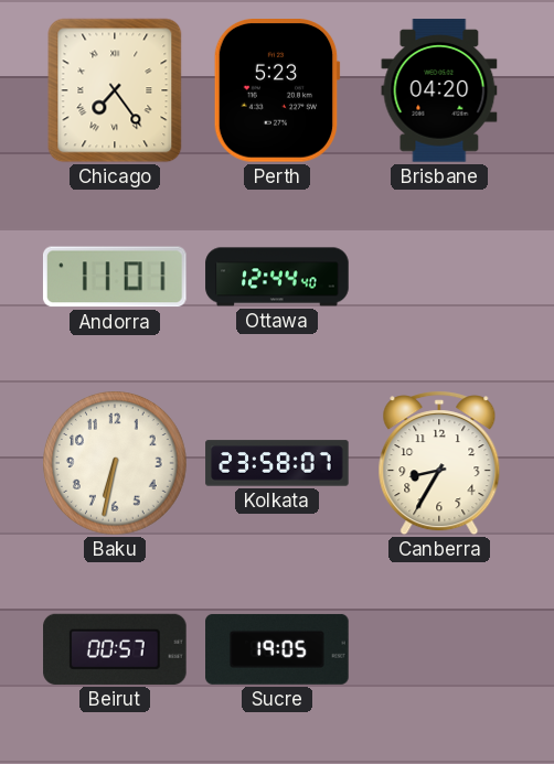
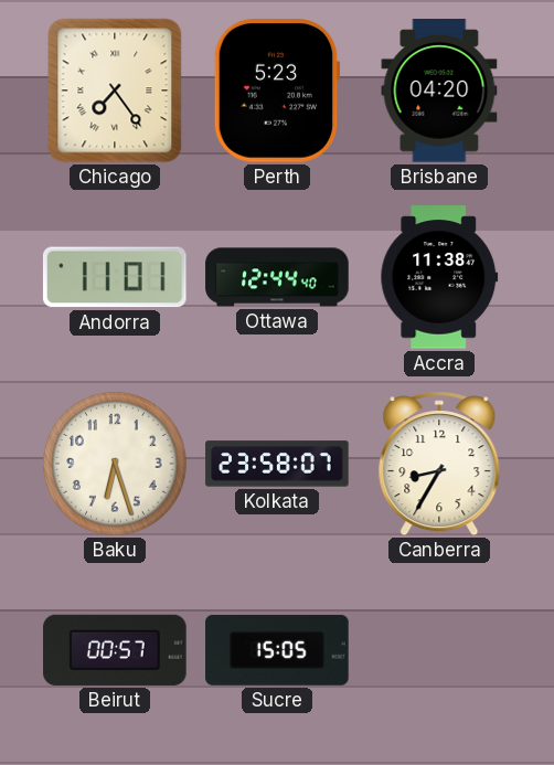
Accra: none -> 11:38
Baku: 6:32 -> 6:27
Sucre: 19:05 -> 15:05
